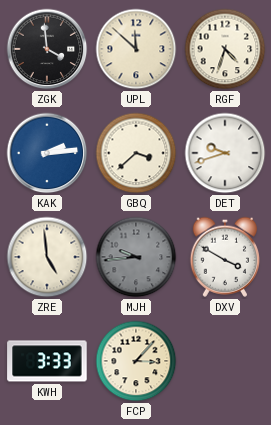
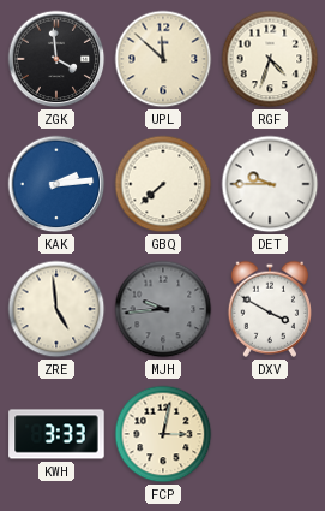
GBQ: 3:38 -> 7:38
DET: 9:42 -> 9:45
FCP: 3:07 -> 3:02
